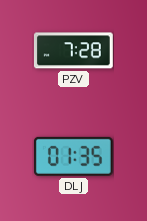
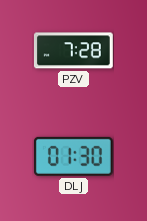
DLJ: 01:35 -> 01:30
